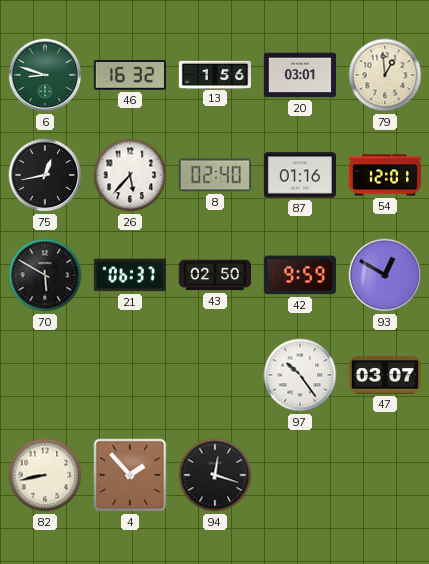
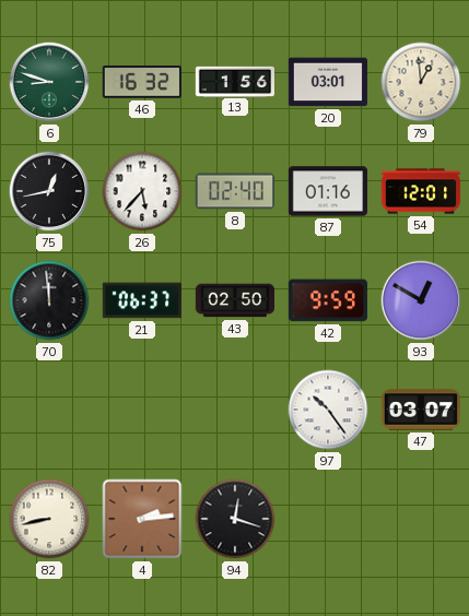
70: 5:50 -> 11:59
4: 1:53 -> 2:14
